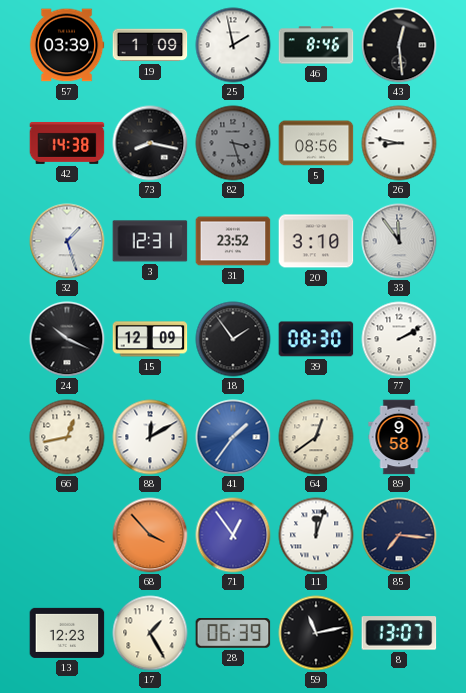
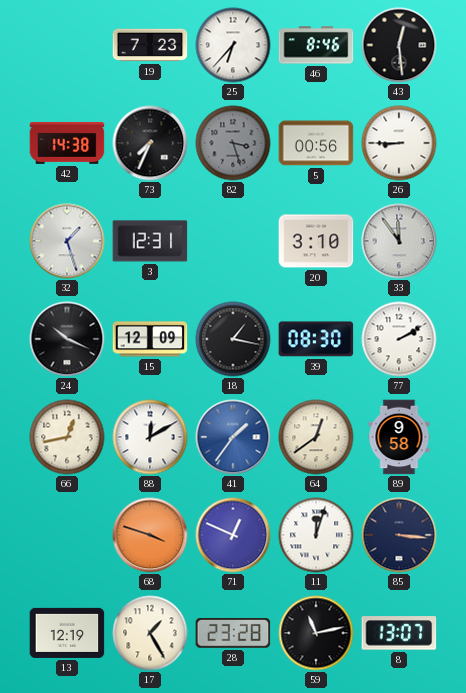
57: 03:39 -> none
19: 1:09 -> 7:23
25: 1:58 -> 6:37
73: 8:17 -> 7:34
5: 08:56 -> 00:56
26: 8:47 -> 8:45
31: 23:52 -> none
18: 1:54 -> 1:17
68: 3:53 -> 3:48
71: 12:54 -> 12:49
85: 7:16 -> 3:16
13: 12:23 -> 12:19
28: 06:39 -> 23:28
